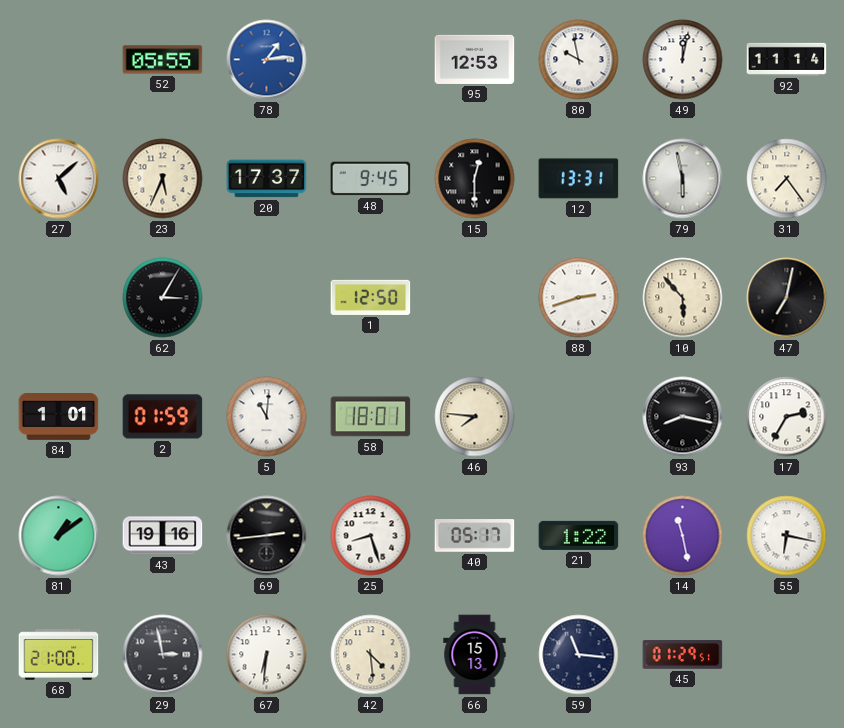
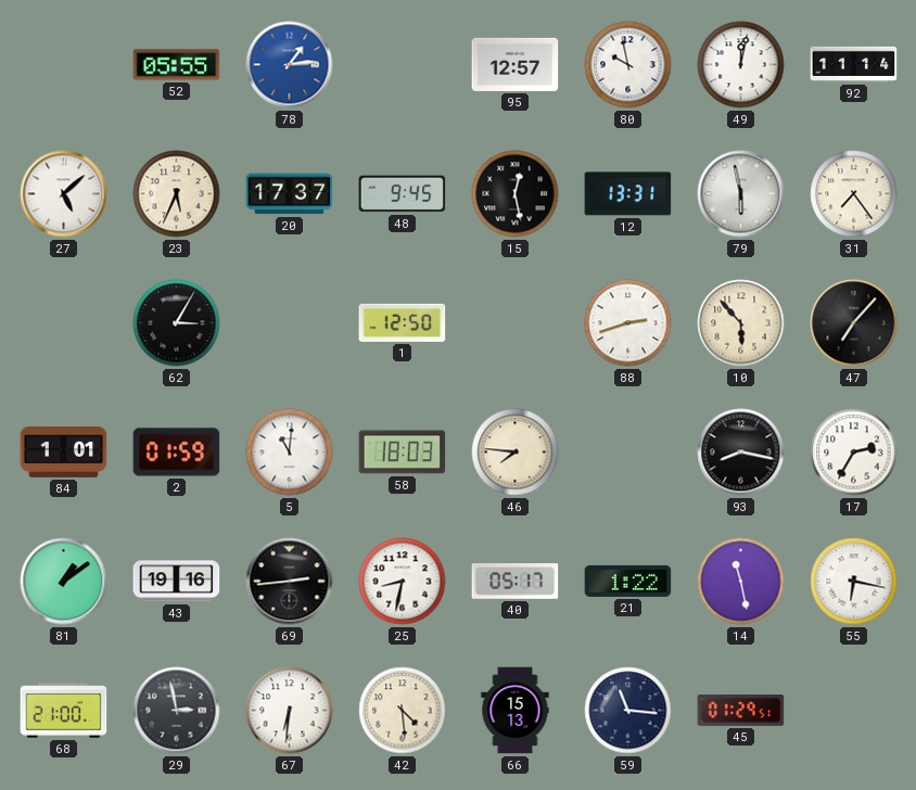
95: 12:53 -> 12:57
15: 12:30 -> 12:28
47: 7:02 -> 7:07
58: 18:01 -> 18:03
25: 8:27 -> 8:32
